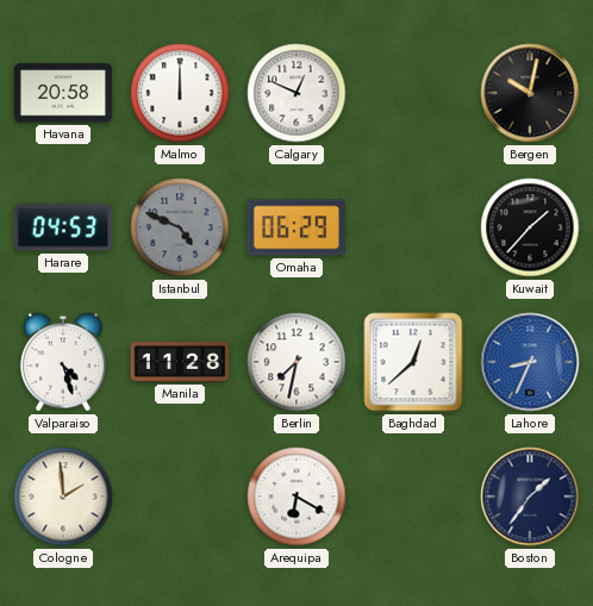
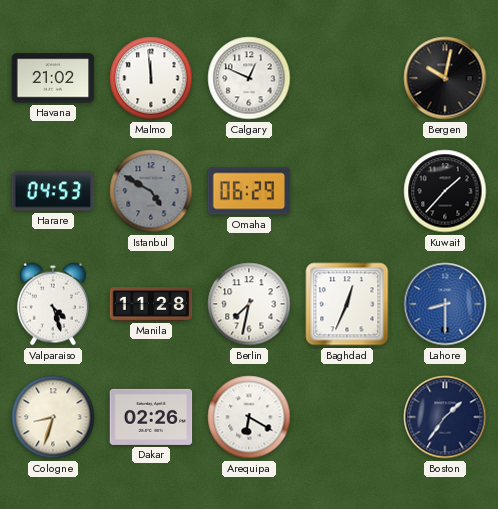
Havana: 20:58 -> 21:02
Malmo: 12:00 -> 11:59
Istanbul: 4:49 -> 4:50
Baghdad: 12:38 -> 12:34
Lahore: 8:34 -> 8:30
Cologne: 1:59 -> 8:33
Dakar: none -> 02:26
